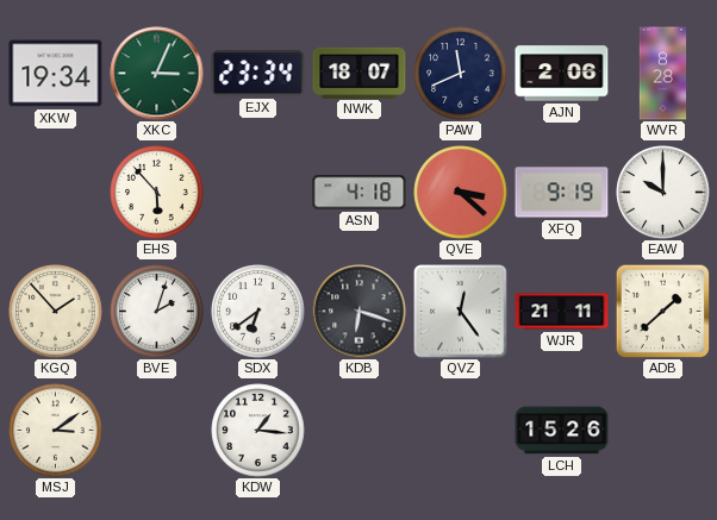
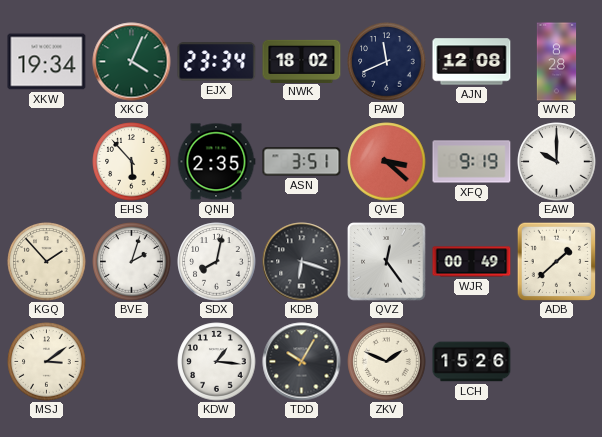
XKC: 3:04 -> 4:04
NWK: 18:07 -> 18:02
AJN: 2:06 -> 12:08
QNH: none -> 2:35
ASN: 4:18 -> 3:51
SDX: 6:39 -> 8:02
WJR: 21:11 -> 00:49
TDD: none -> 10:05
ZKV: none -> 1:49
